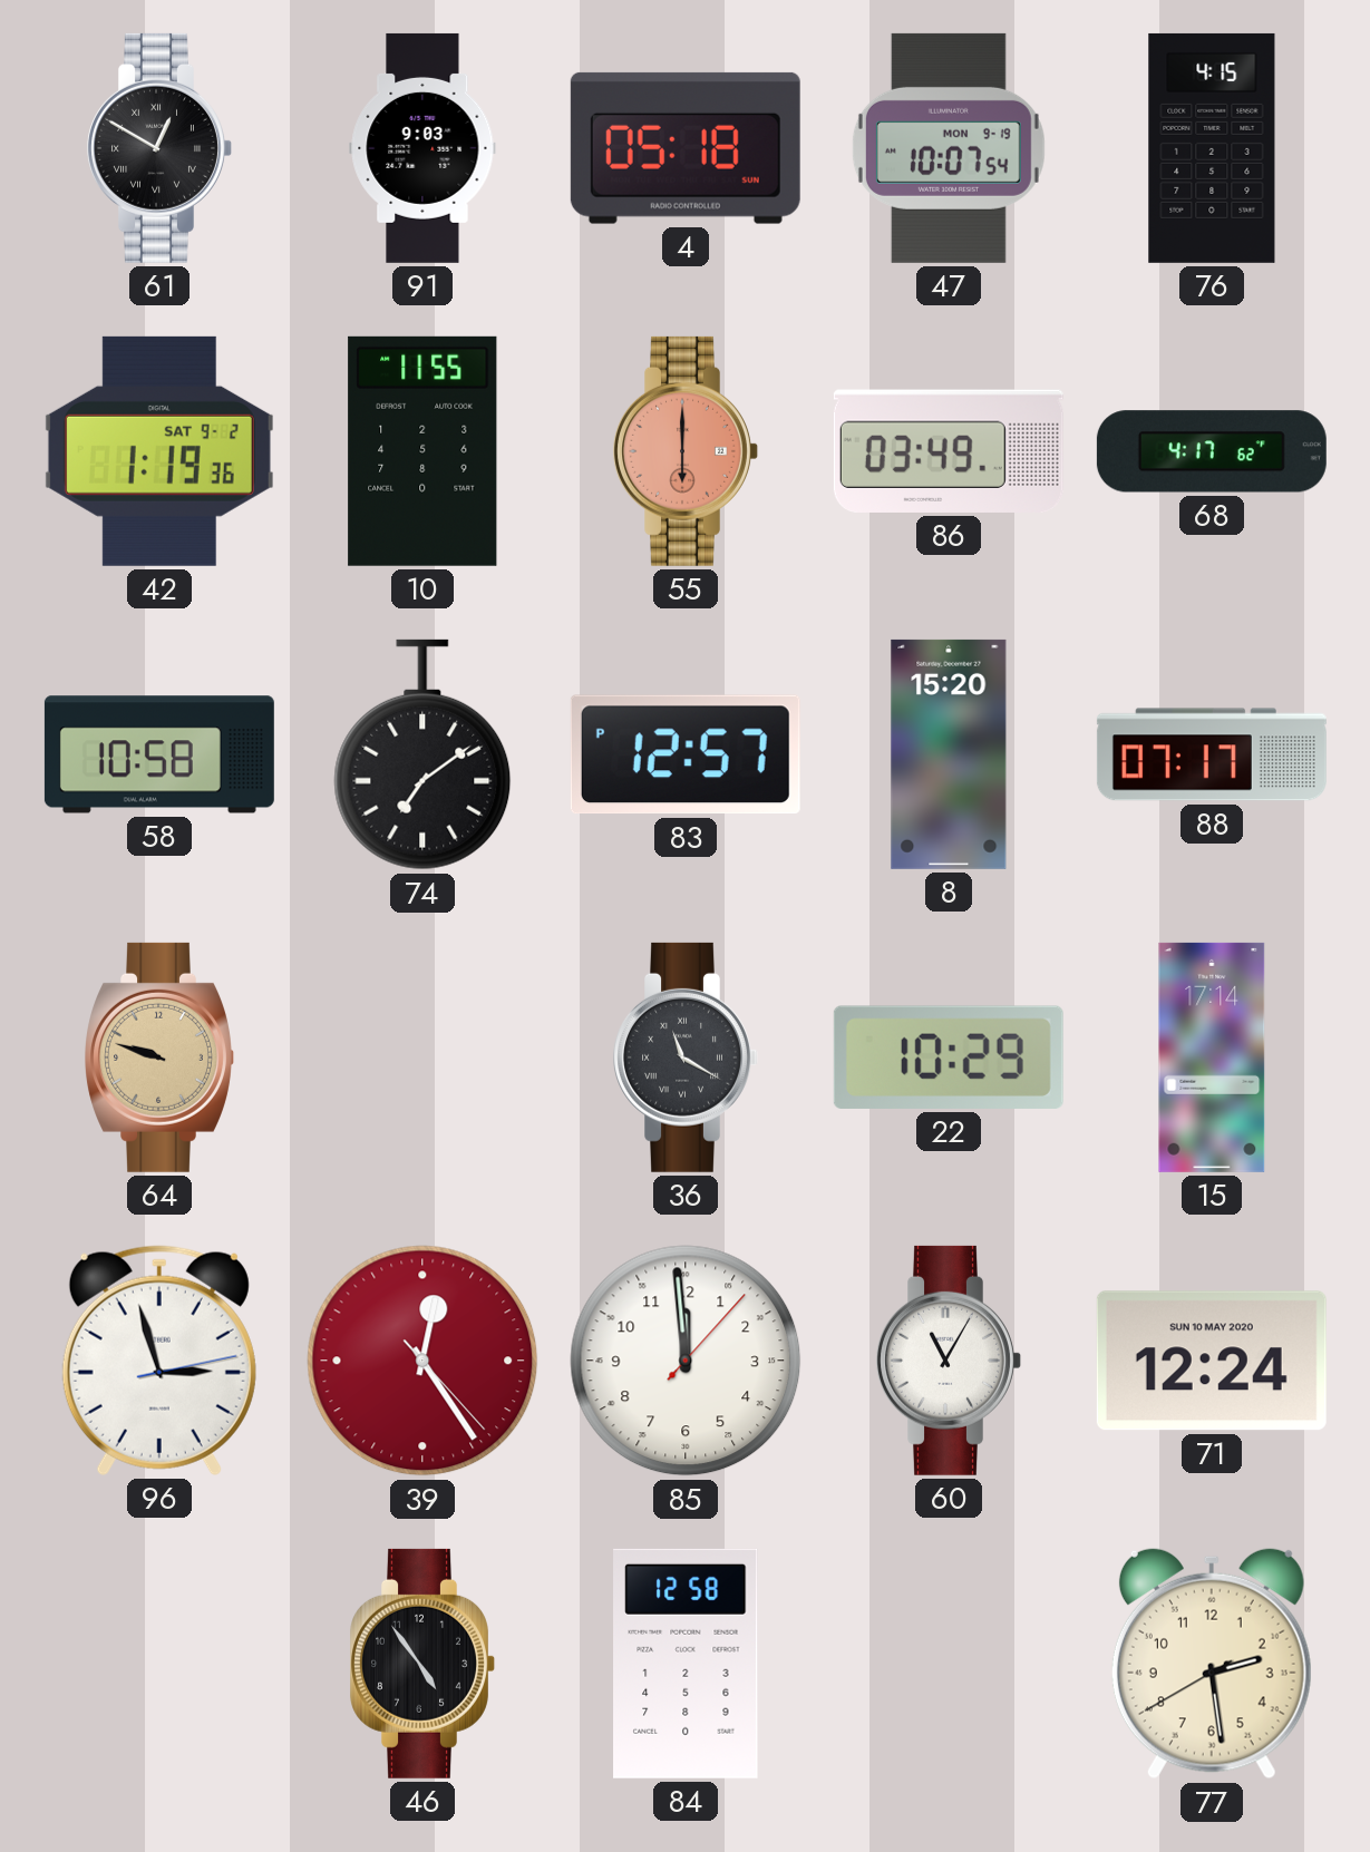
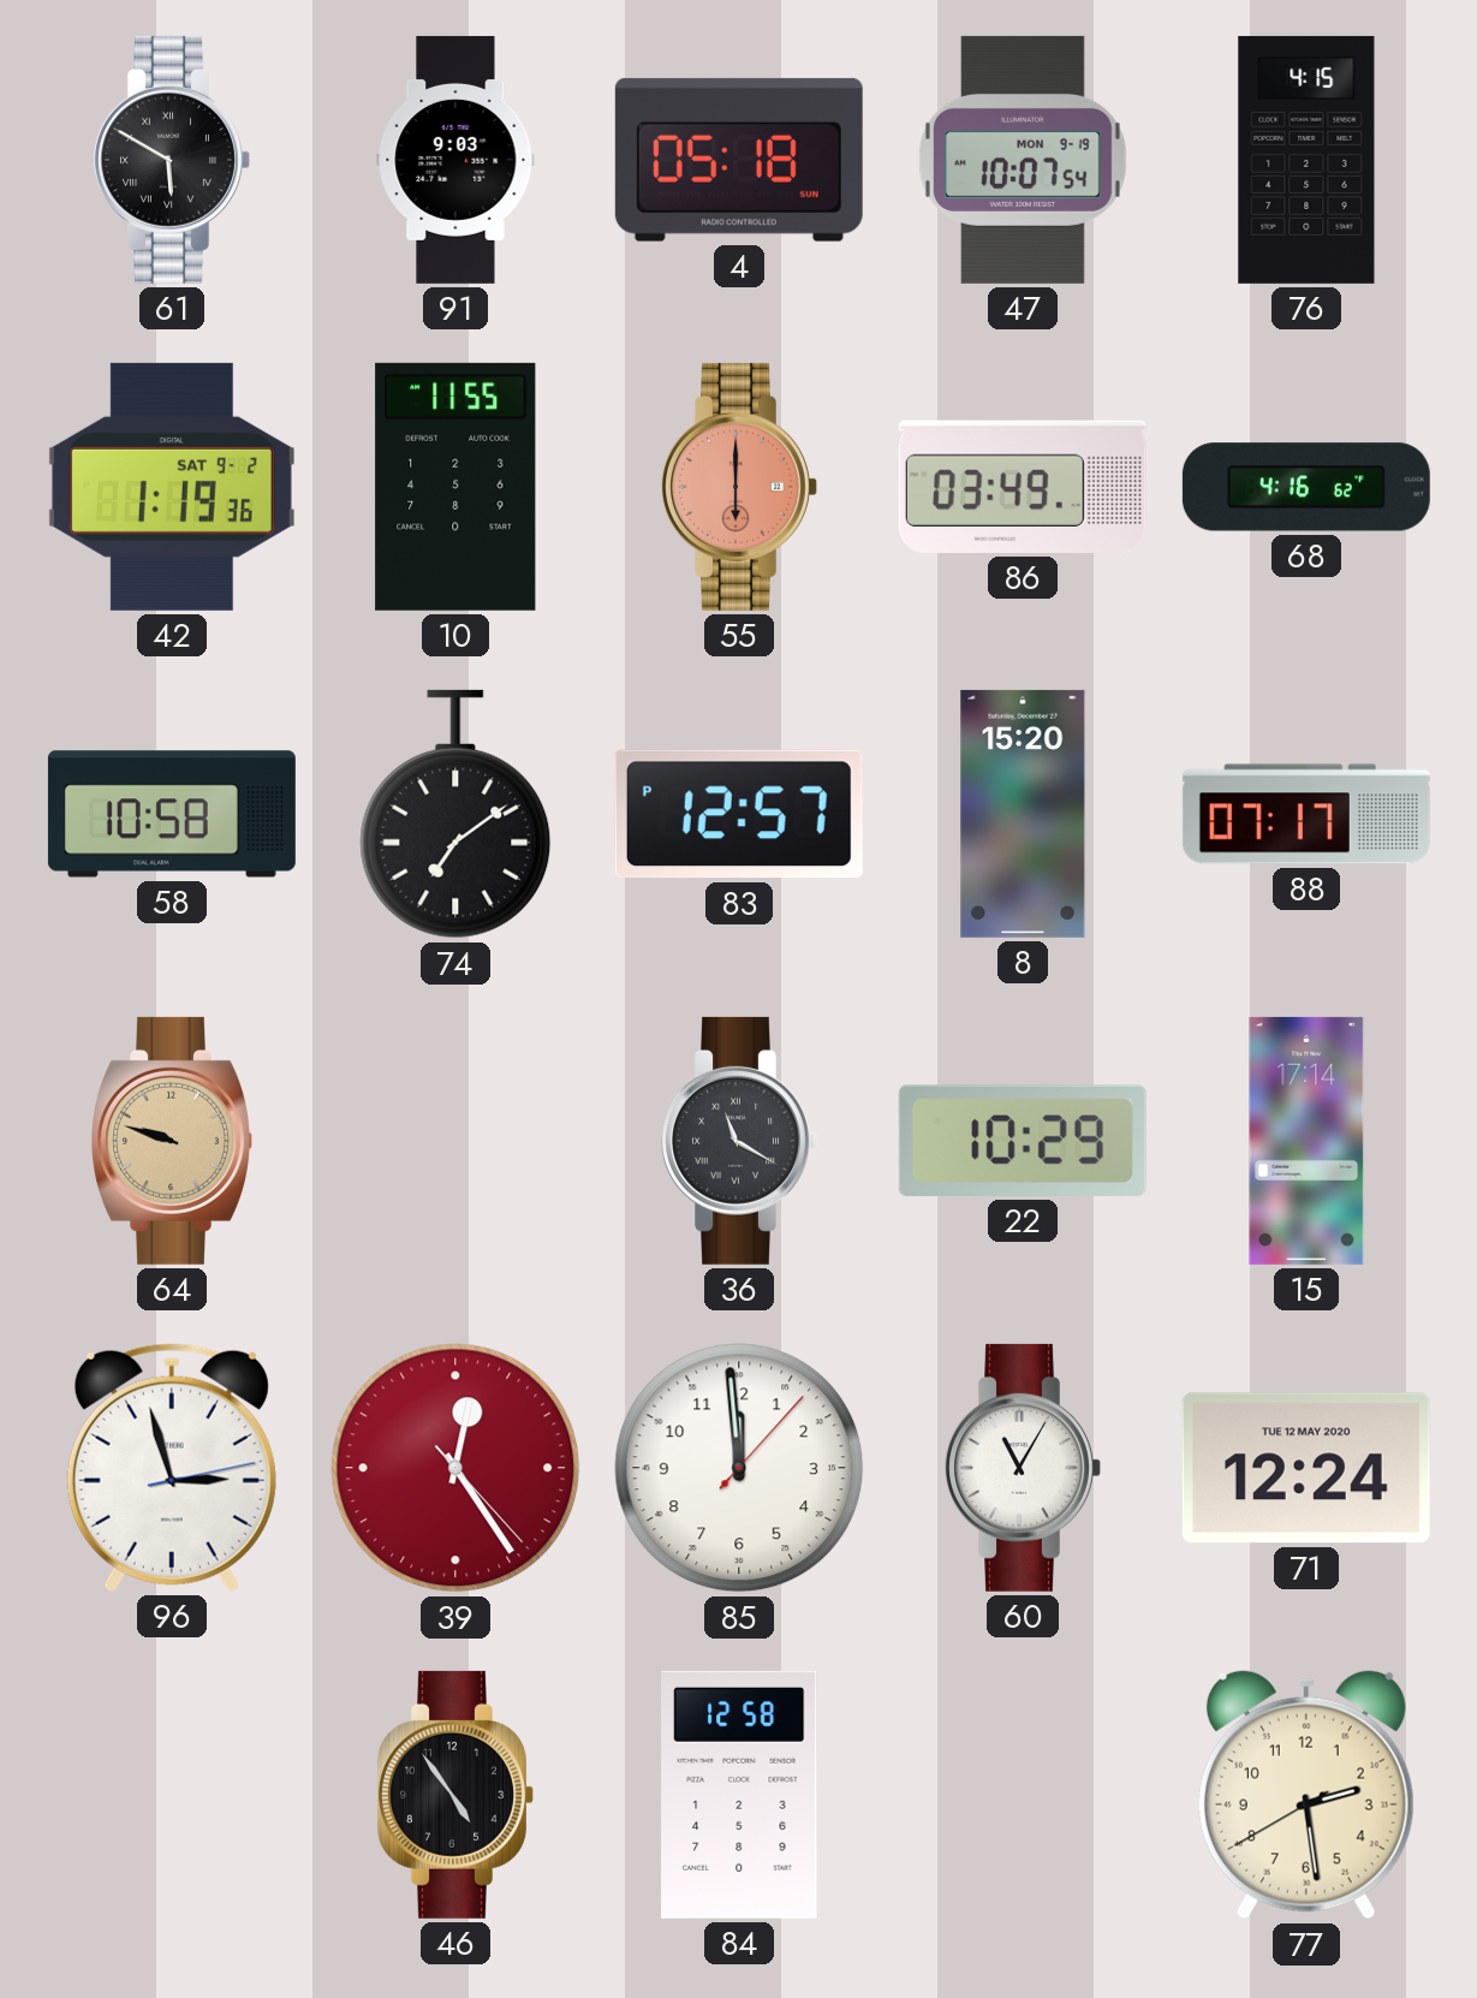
61: 12:50 -> 5:50
68: 4:17 -> 4:16
71 date: SUN 10 MAY 2020 -> TUE 12 MAY 2020
